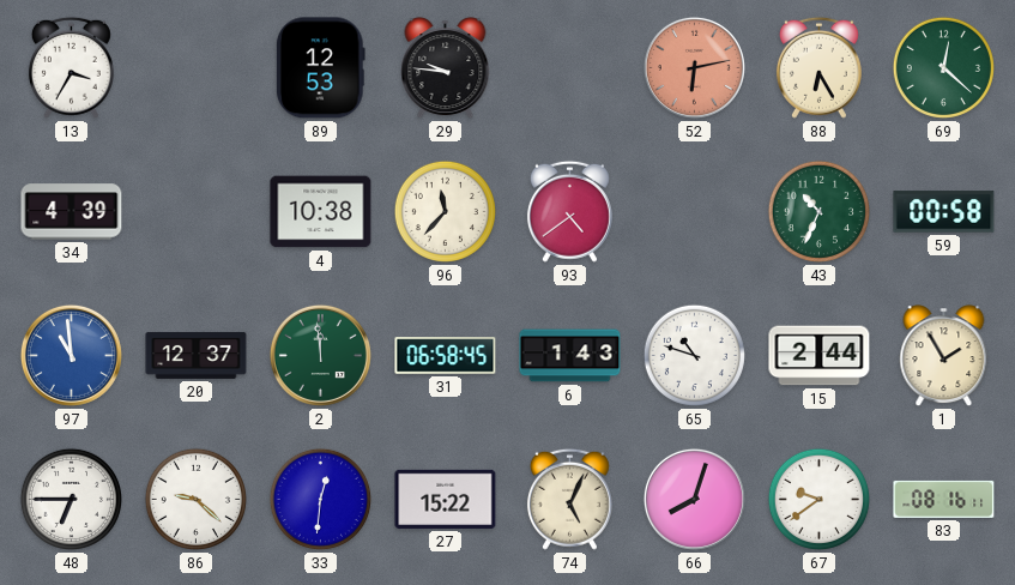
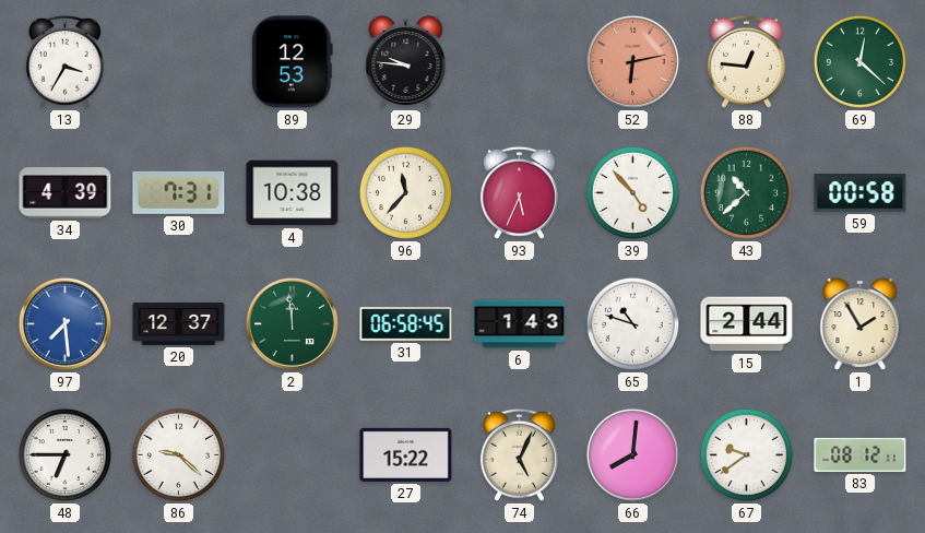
88: 6:25 -> 12:46
30: none -> 7:31
93: 4:39 -> 5:34
39: none -> 4:53
43: 10:34 -> 10:38
97: 10:59 -> 7:29
33: 12:31 -> none
66: 8:03 -> 8:01
83: 08:16 -> 08:12
